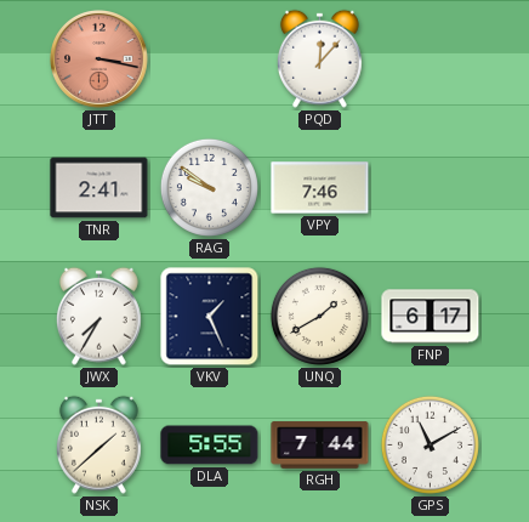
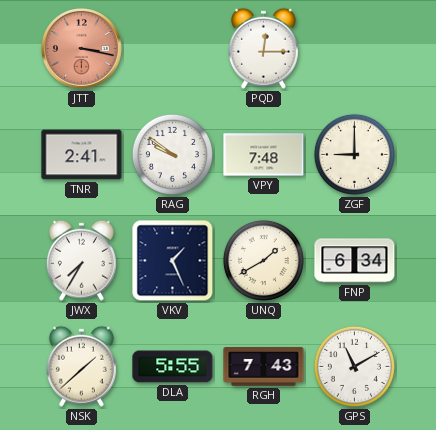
PQD: 12:07 -> 12:15
VPY: 7:46 -> 7:48
ZGF: none -> 9:00
FNP: 6:17 -> 6:34
RGH: 7:44 -> 7:43
